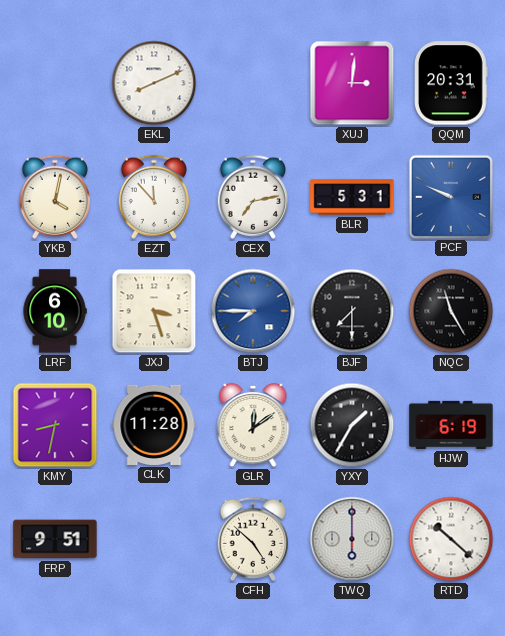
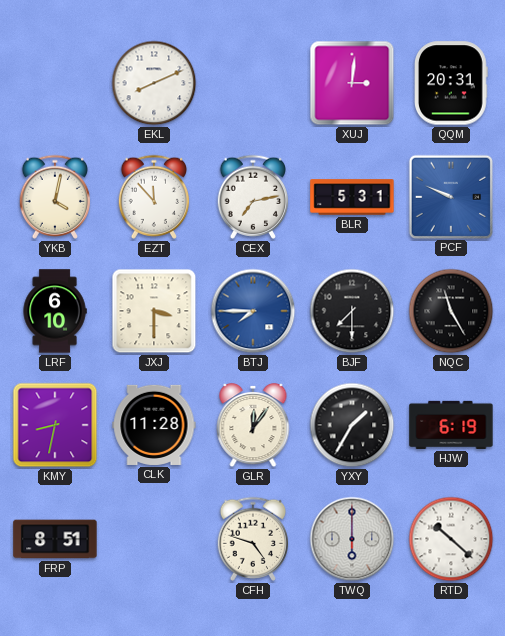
JXJ: 3:27 -> 3:30
GLR: 12:09 -> 12:06
FRP: 9:51 -> 8:51
CFH: 4:52 -> 4:48
